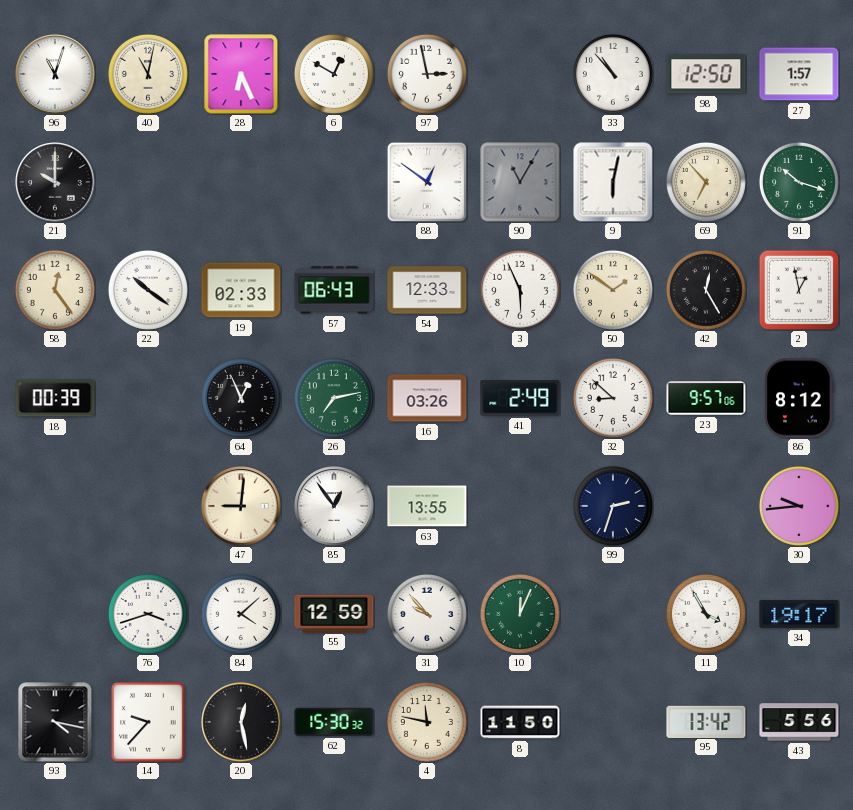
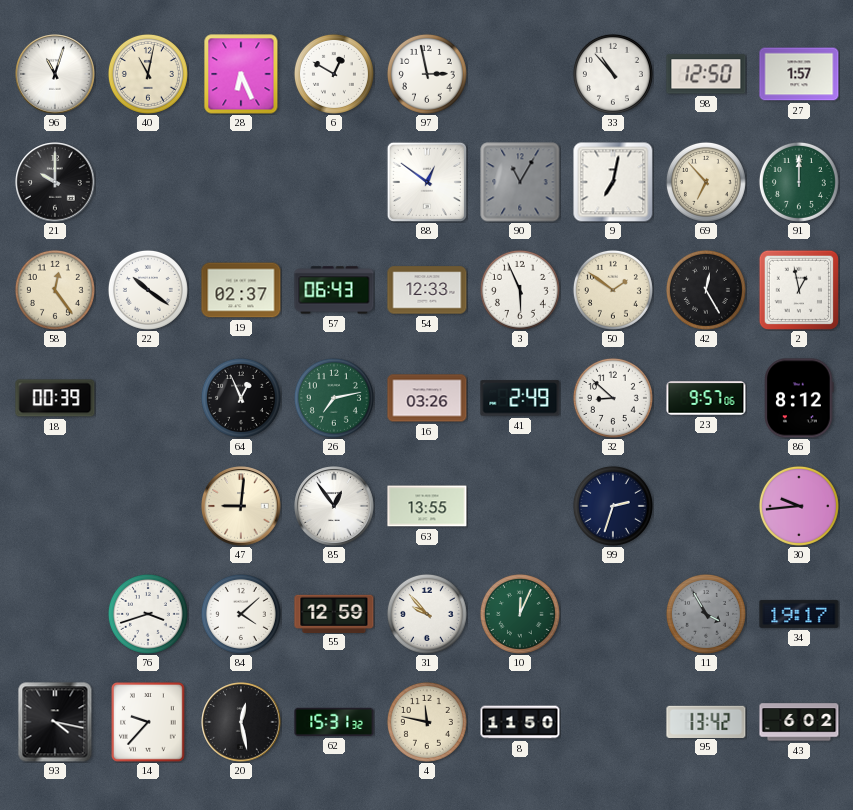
9: 6:02 -> 7:02
91: 10:18 -> 12:00
19: 02:33 -> 02:37
11 dial: white -> grey
62: 15:30 -> 15:31
43: 5:56 -> 6:02
